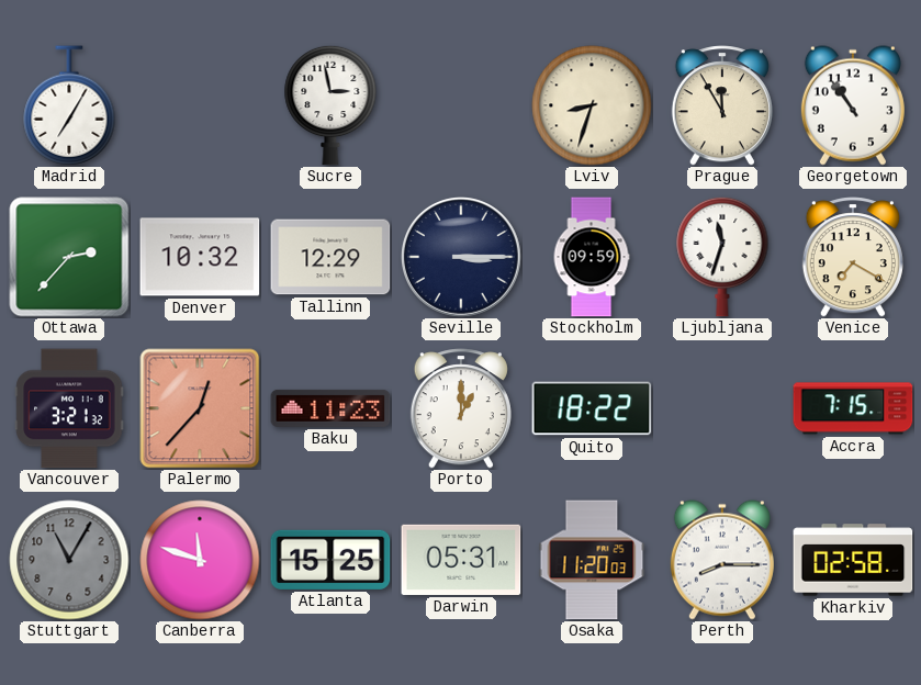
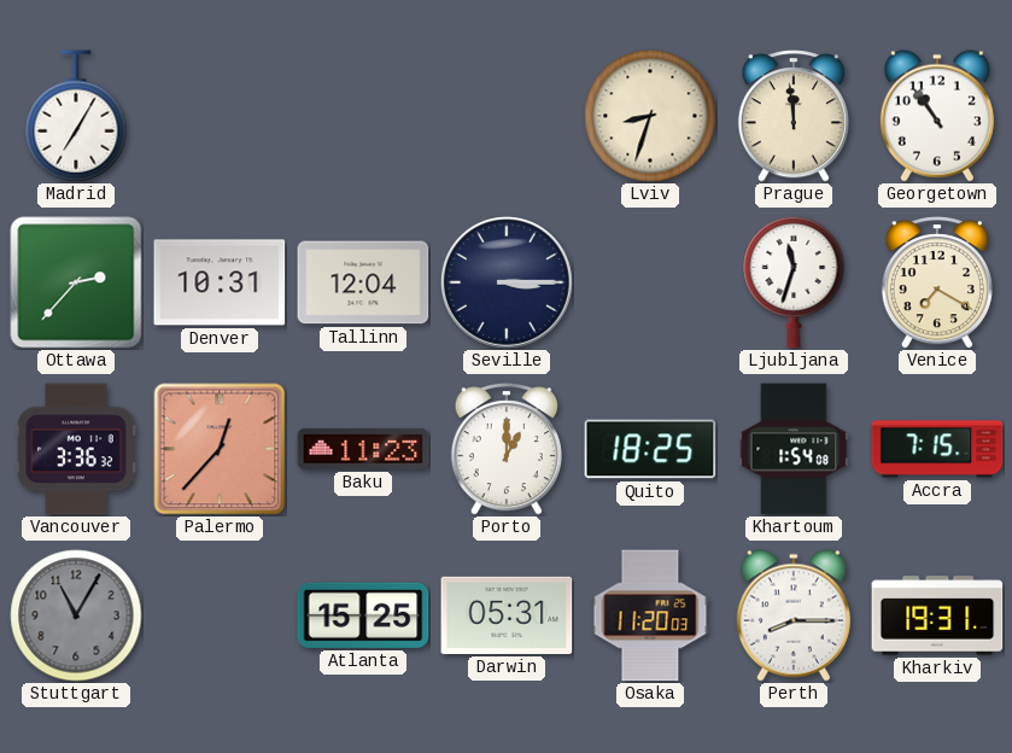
Sucre: 2:58 -> none
Prague: 11:55 -> 11:59
Denver: 10:32 -> 10:31
Tallinn: 12:29 -> 12:04
Stockholm: 09:59 -> none
Vancouver: 3:21 -> 3:36
Quito: 18:22 -> 18:25
Khartoum: none -> 1:54
Canberra: 11:48 -> none
Kharkiv: 02:58 -> 19:31
